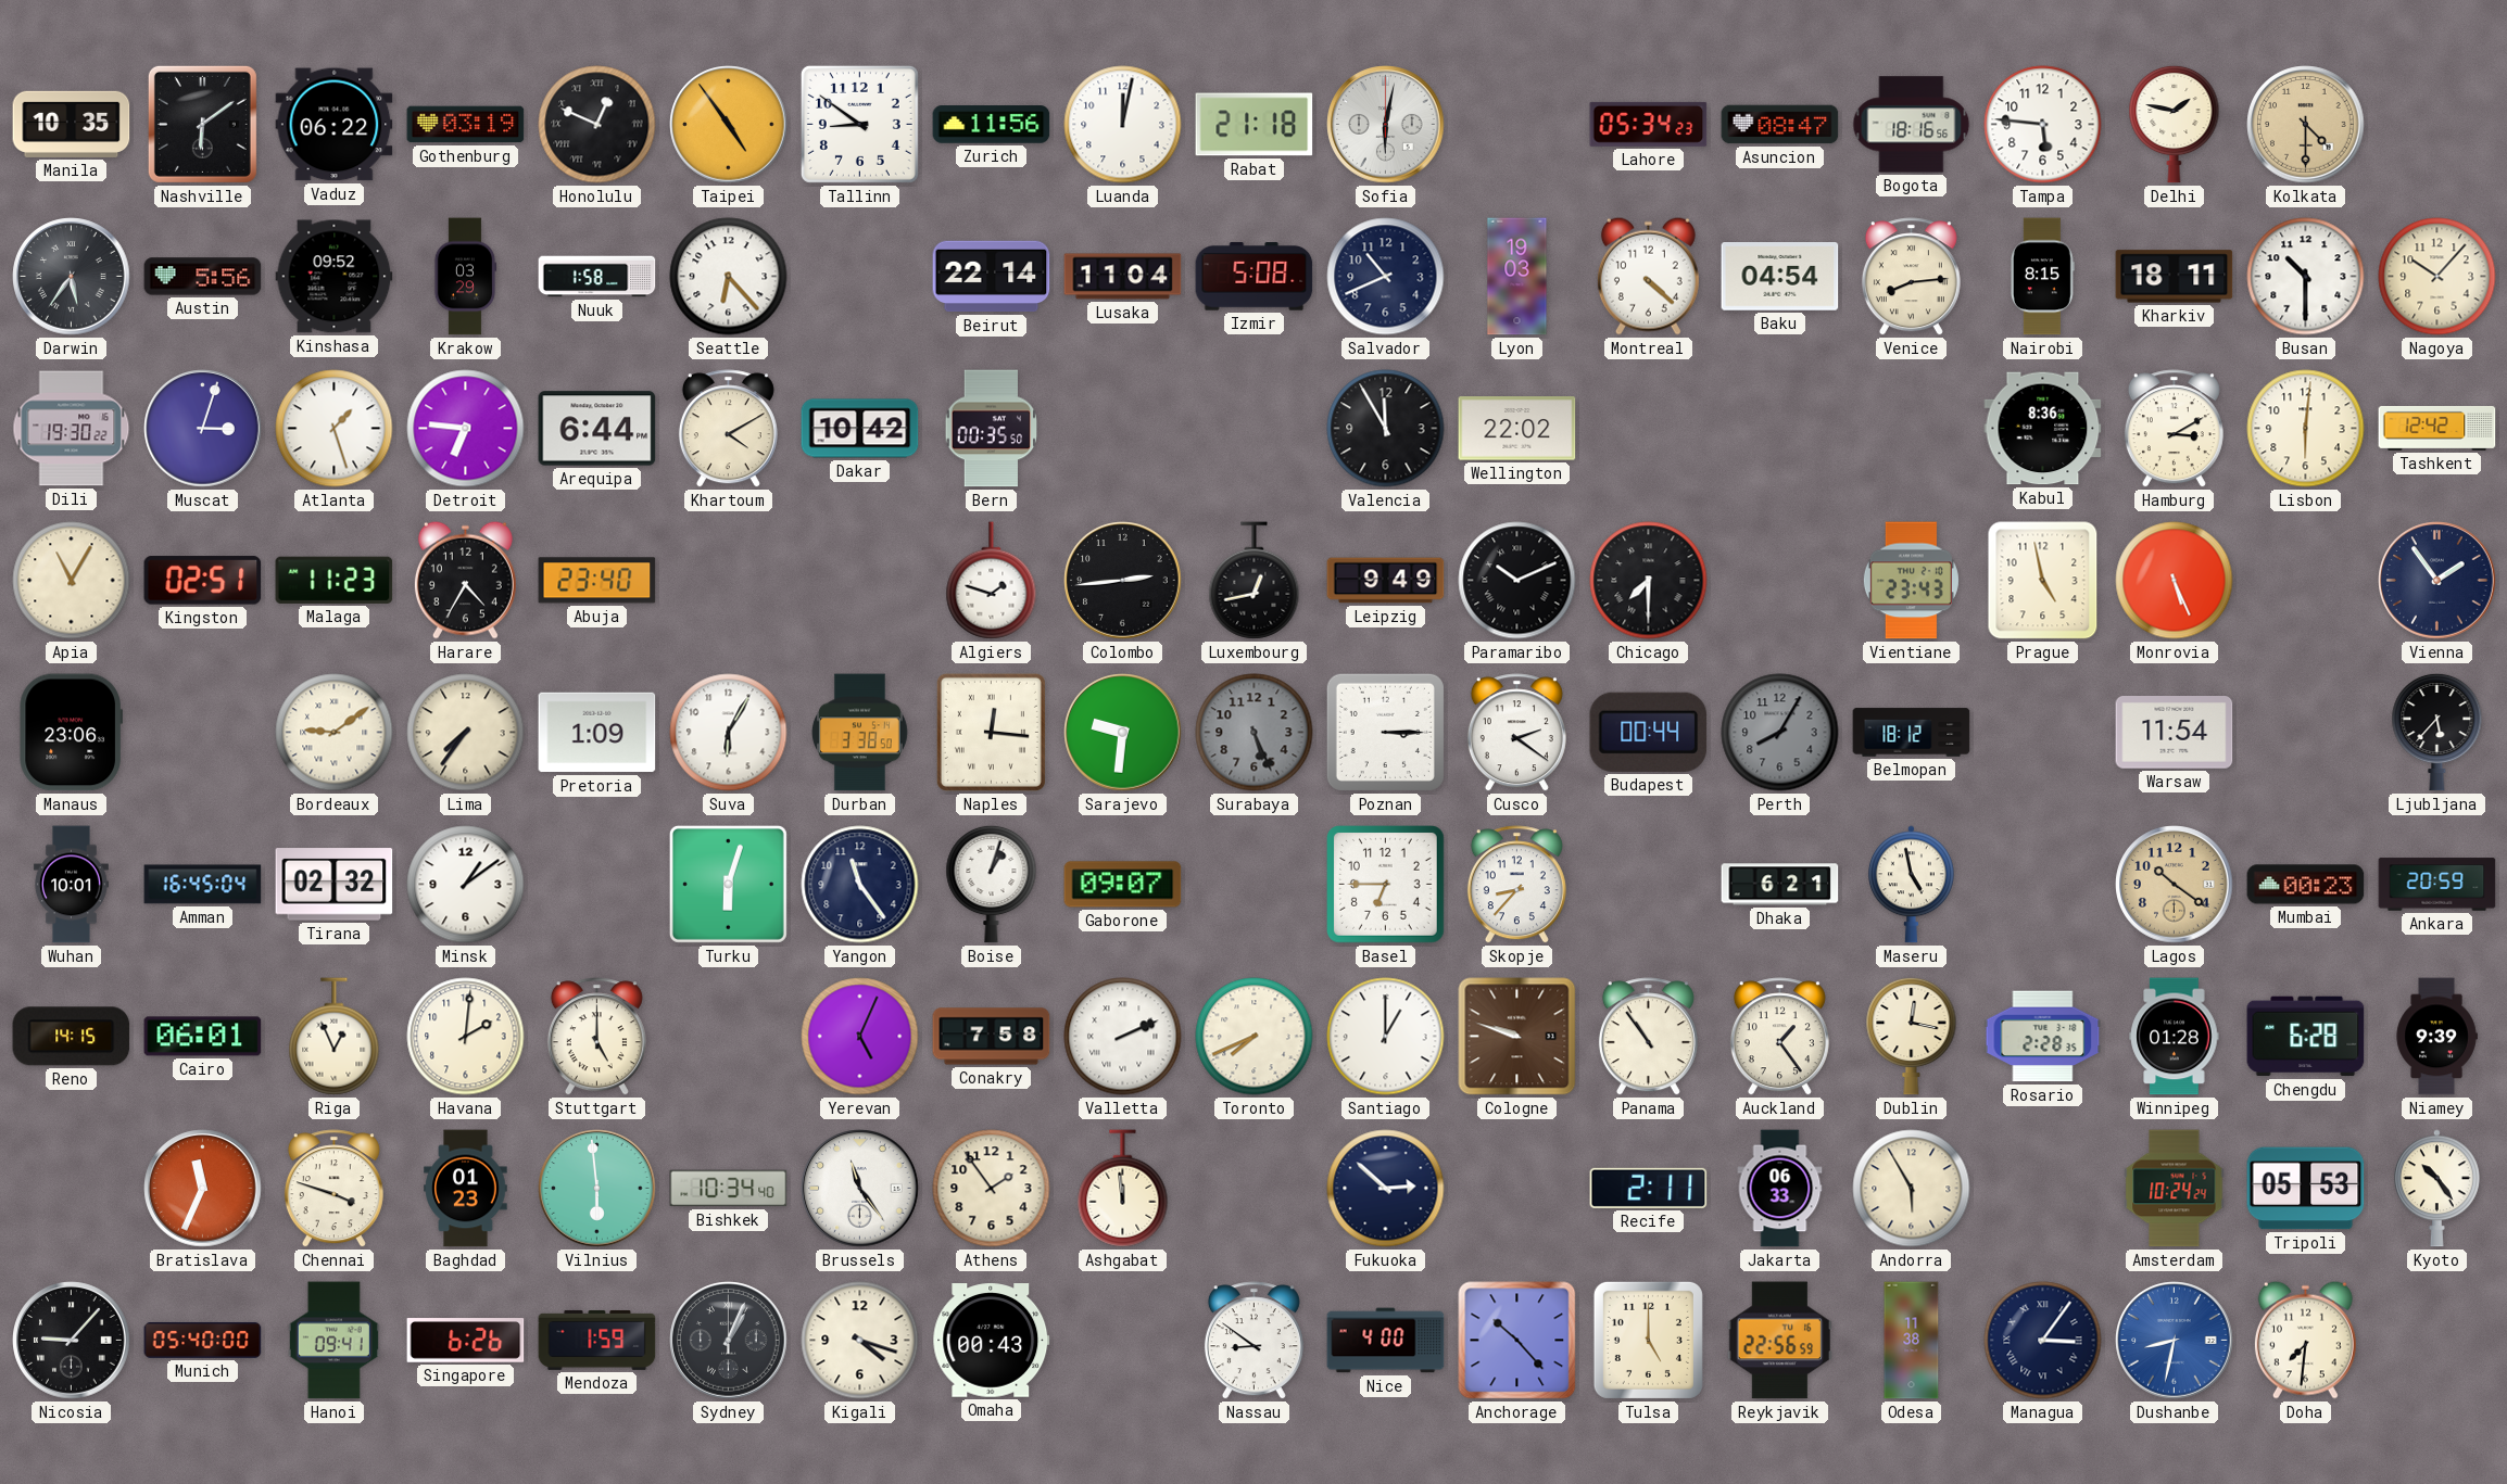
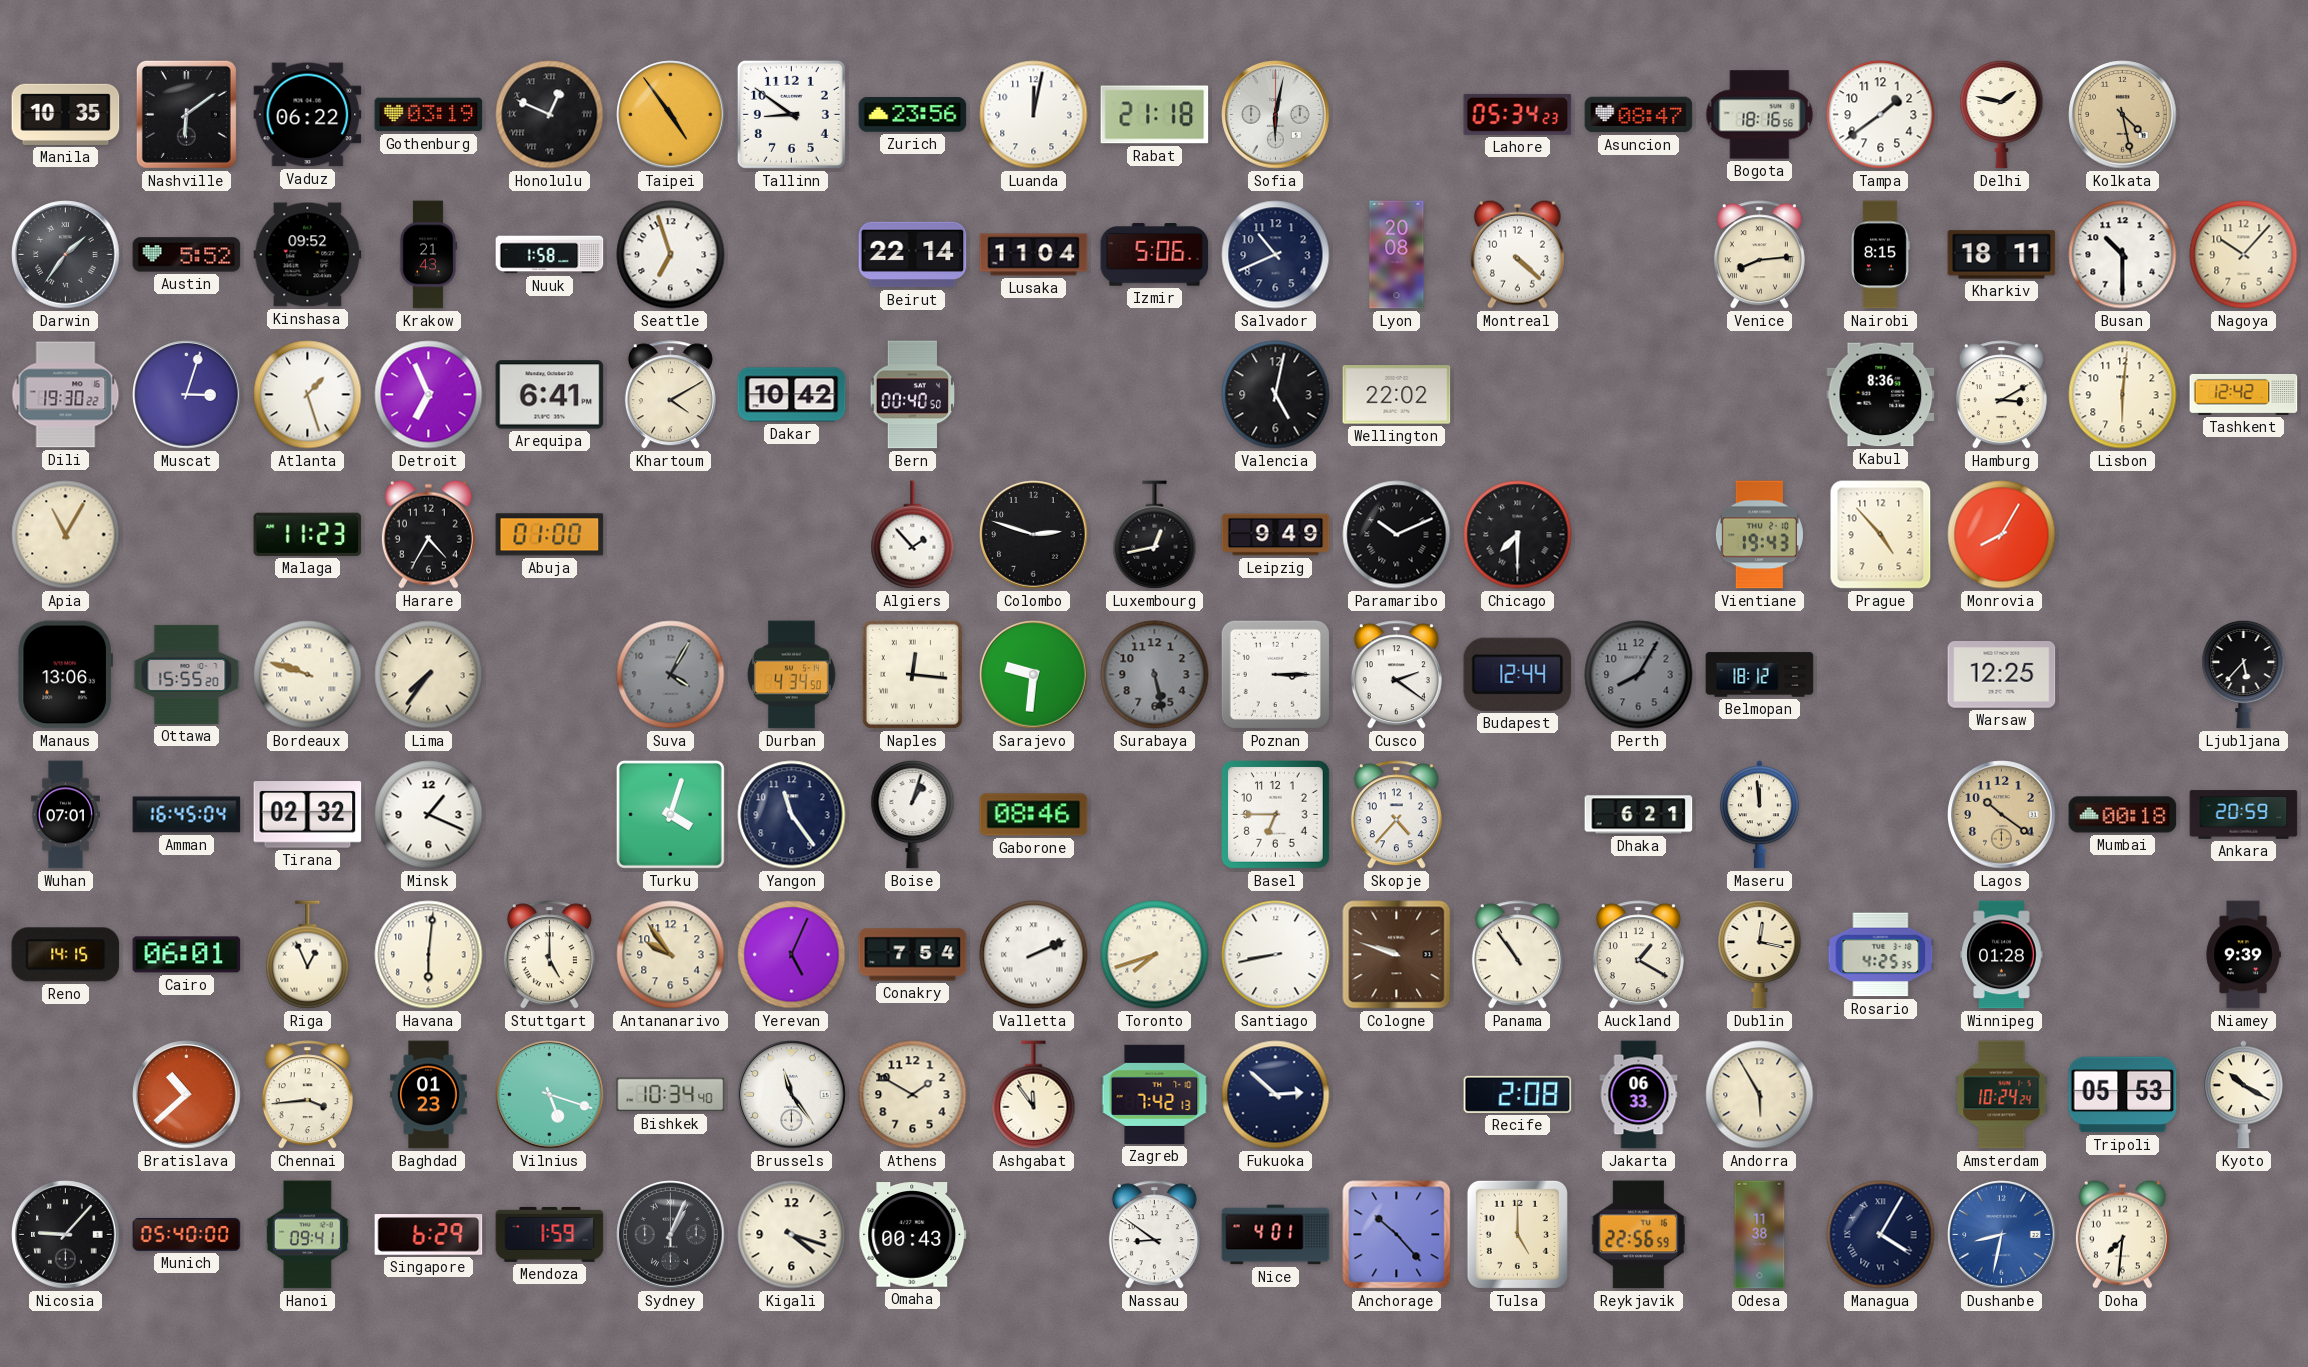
Zurich: 11:56 -> 23:56
Tampa: 5:46 -> 1:39
Kolkata: 4:30 -> 4:28
Darwin: 5:36 -> 1:36
Austin: 5:56 -> 5:52
Krakow: 03:29 -> 21:43
Seattle: 6:23 -> 6:57
Izmir: 5:08 -> 5:06
Lyon: 19:03 -> 20:08
Baku: 04:54 -> none
Detroit: 6:46 -> 6:56
Arequipa: 6:44 -> 6:41
Bern: 00:35 -> 00:40
Valencia: 11:55 -> 5:02
Kingston: 02:51 -> none
Abuja: 23:40 -> 01:00
Algiers: 1:48 -> 1:53
Colombo: 2:44 -> 2:48
Vientiane: 23:43 -> 19:43
Prague: 4:58 -> 4:53
Monrovia: 5:26 -> 8:05
Vienna: 1:54 -> none
Manaus: 23:06 -> 13:06
Ottawa: none -> 15:55
Bordeaux: 9:09 -> 9:48
Pretoria: 1:09 -> none
Suva: 6:05 -> 4:05
Suva dial: white -> grey
Durban: 3:38 -> 4:34
Surabaya: 5:26 -> 5:28
Budapest: 00:44 -> 12:44
Warsaw: 11:54 -> 12:25
Wuhan: 10:01 -> 07:01
Minsk: 1:09 -> 1:19
Turku: 6:03 -> 4:03
Gaborone: 09:07 -> 08:46
Skopje: 8:37 -> 4:37
Maseru: 4:58 -> 11:59
Mumbai: 00:23 -> 00:18
Havana: 2:01 -> 6:01
Antananarivo: none -> 9:54
Conakry: 7:58 -> 7:54
Toronto: 7:41 -> 7:42
Santiago: 1:00 -> 8:43
Auckland: 1:24 -> 1:20
Rosario: 2:28 -> 4:25
Chengdu: 6:28 -> none
Bratislava: 11:34 -> 10:38
Chennai: 3:48 -> 3:44
Vilnius: 5:59 -> 5:18
Athens: 1:54 -> 1:50
Ashgabat: 11:59 -> 11:54
Zagreb: none -> 7:42
Recife: 2:11 -> 2:08
Kyoto: 10:24 -> 10:20
Singapore: 6:26 -> 6:29
Nice: 4:00 -> 4:01
Managua: 3:06 -> 4:05
